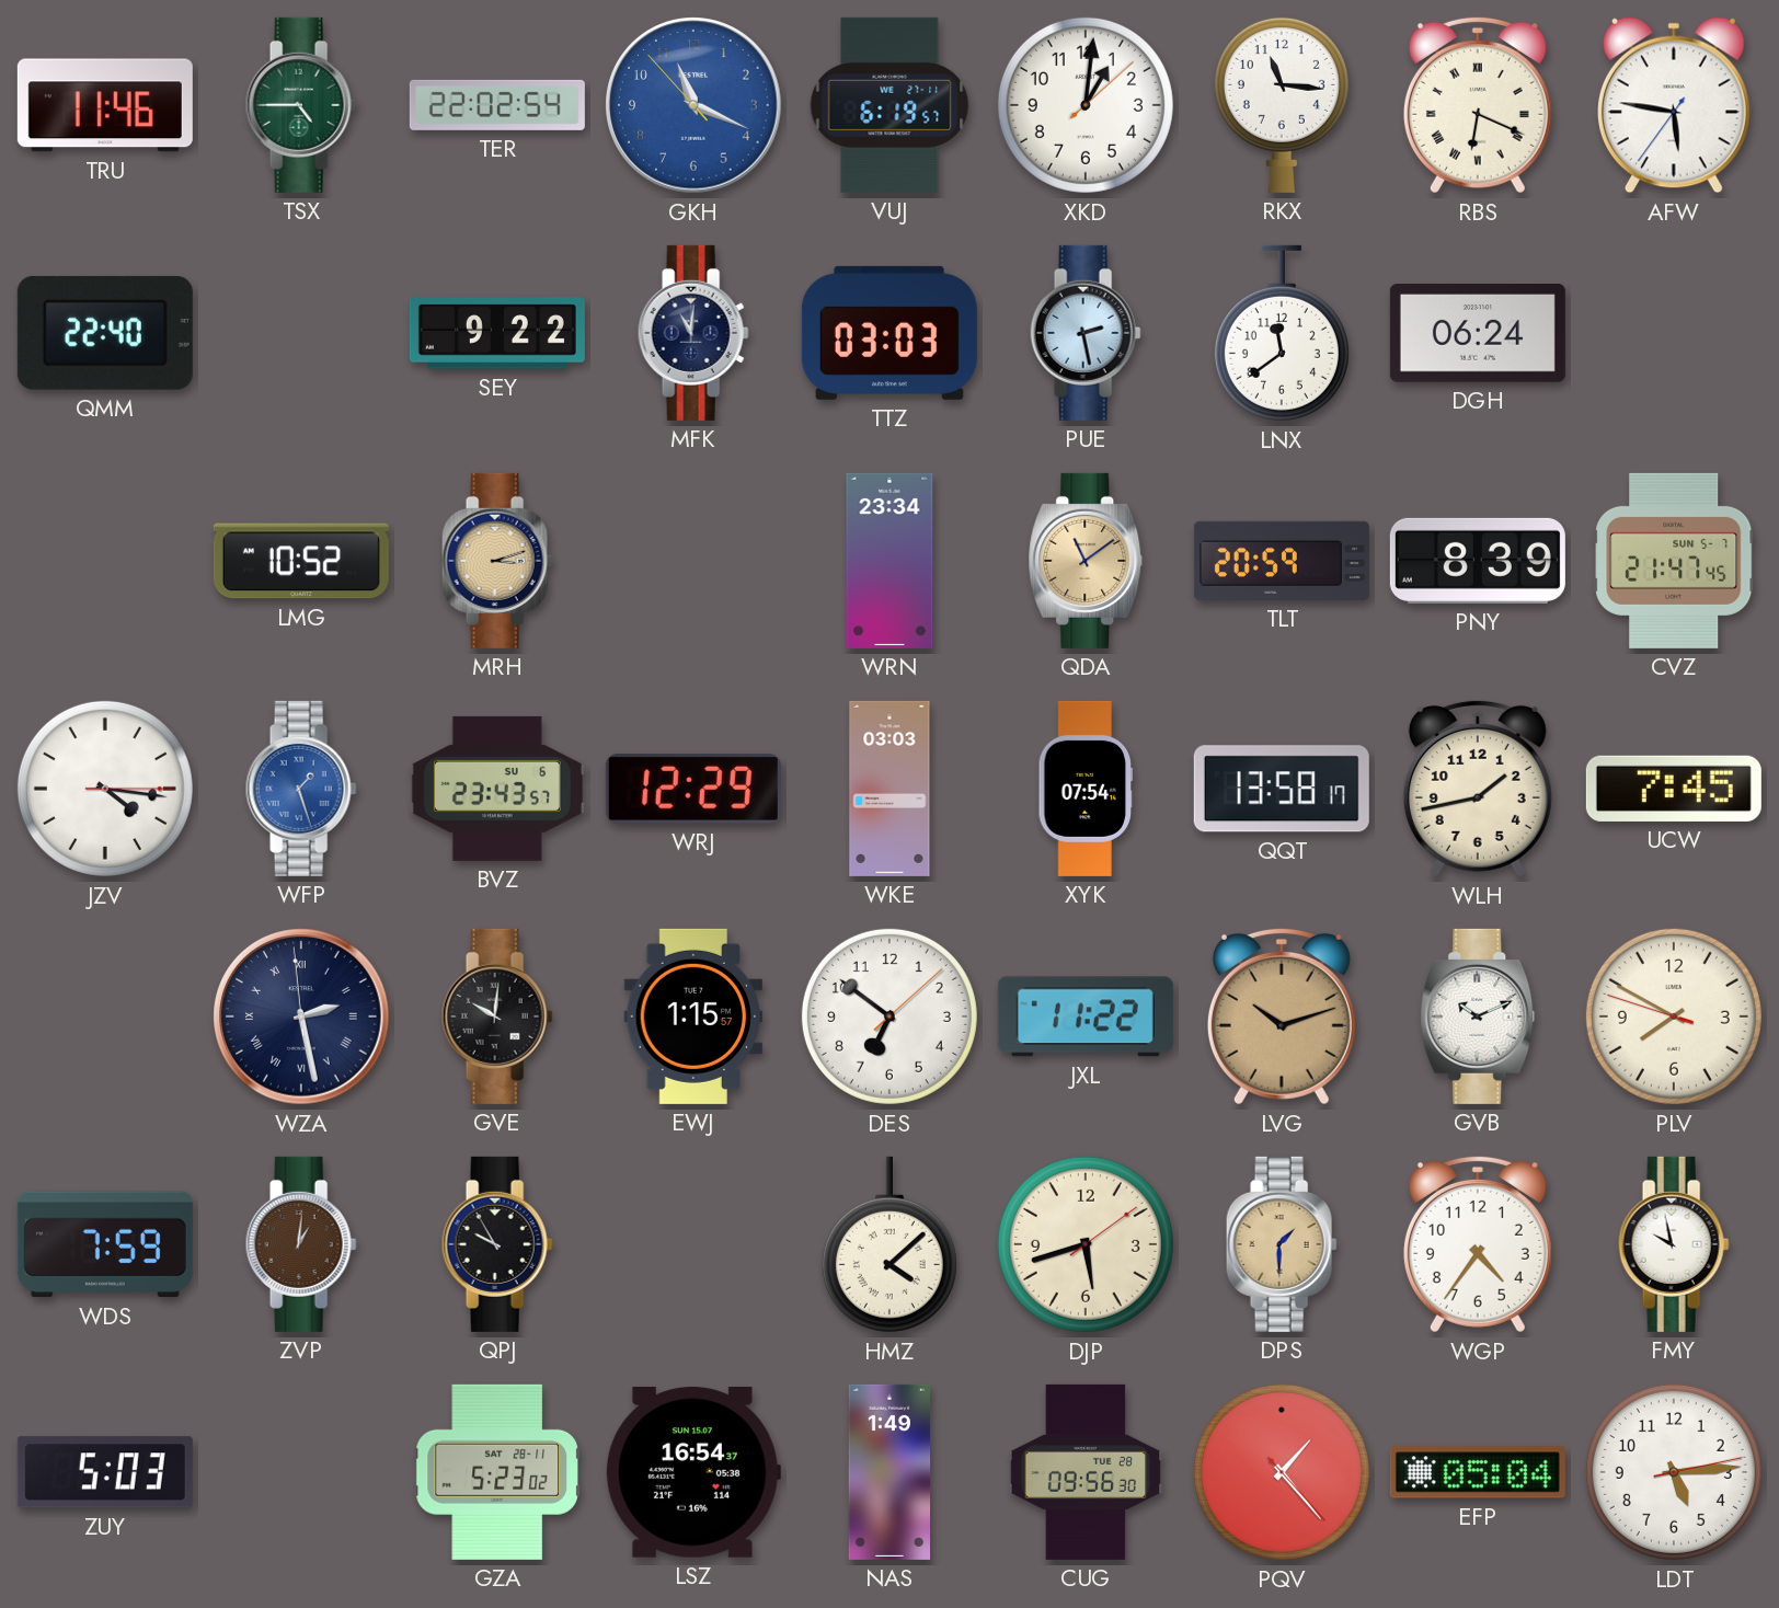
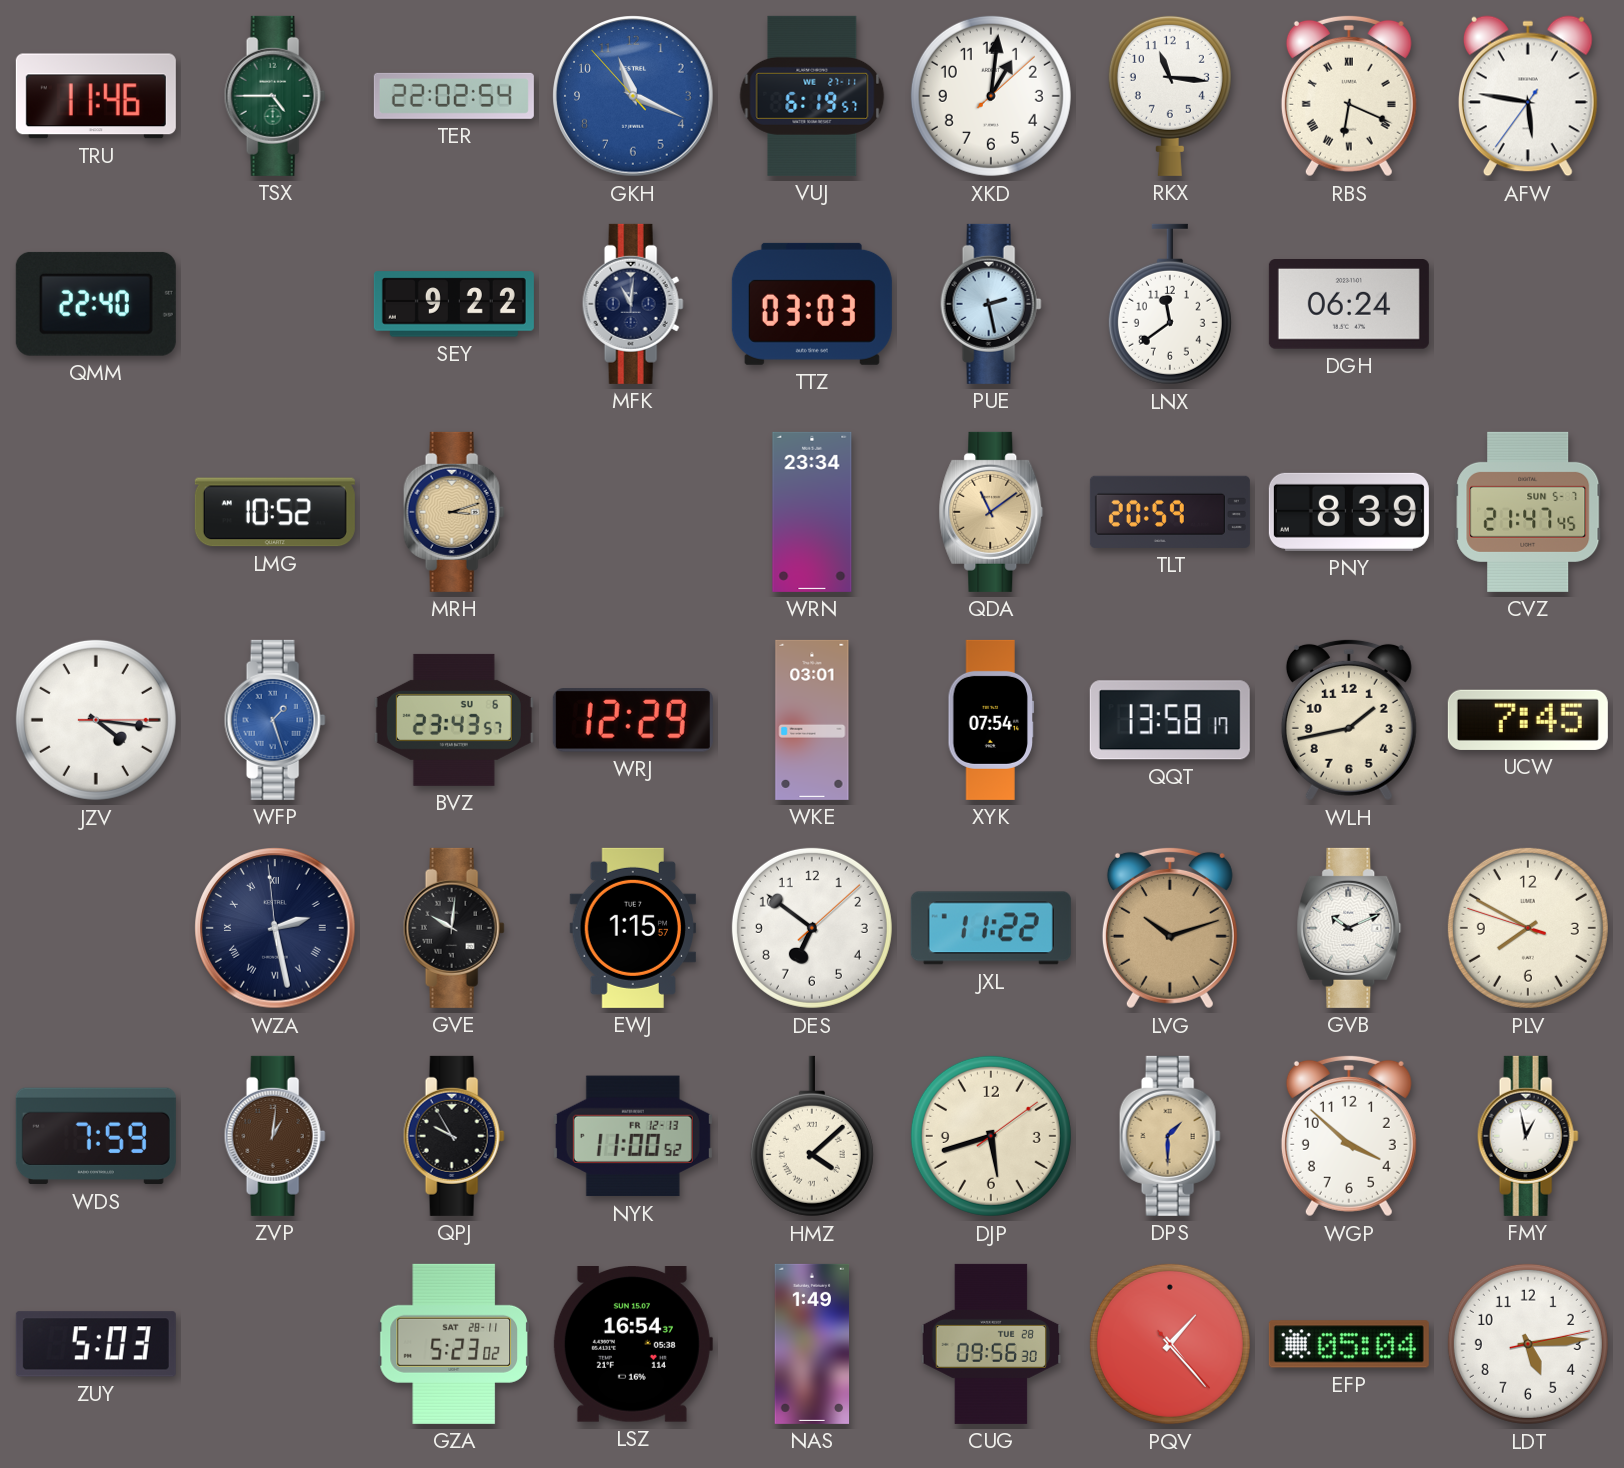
WKE: 03:03 -> 03:01
NYK: none -> 11:00
WGP: 4:36 -> 3:52
FMY: 9:58 -> 12:58
